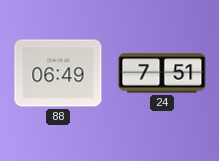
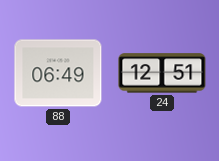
24: 7:51 -> 12:51
